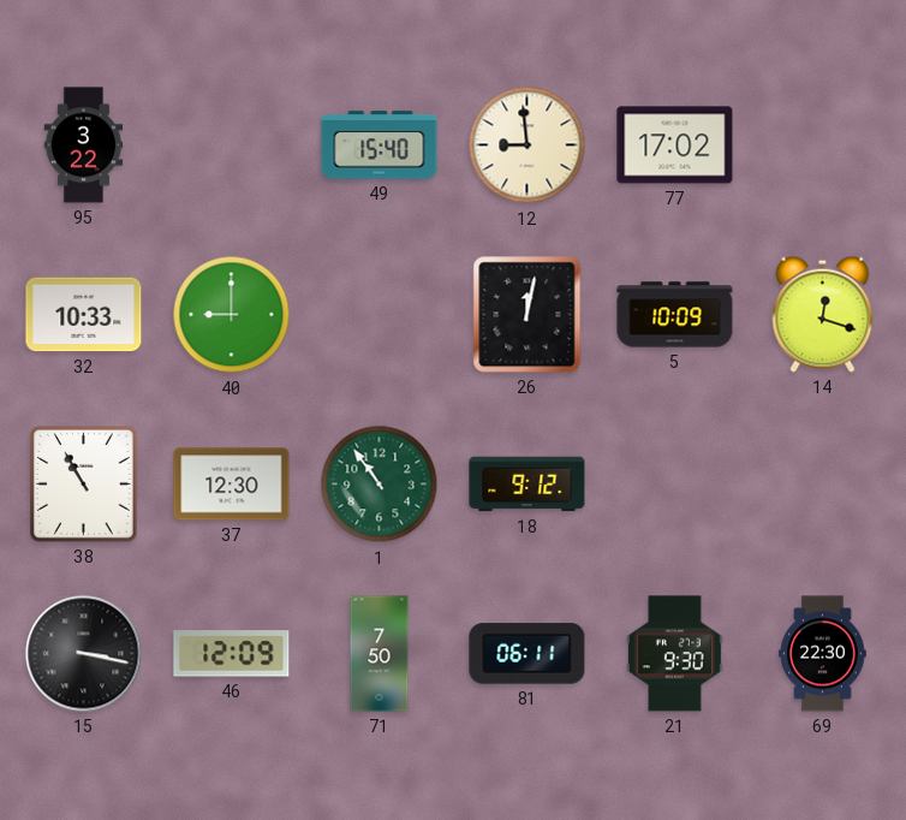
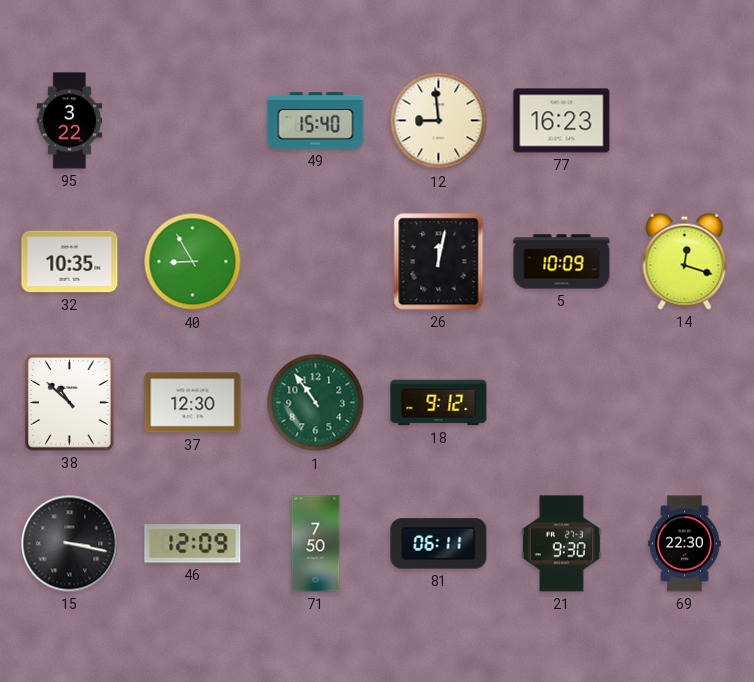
77: 17:02 -> 16:23
32: 10:33 -> 10:35
40: 9:00 -> 8:55
38: 10:55 -> 10:52
